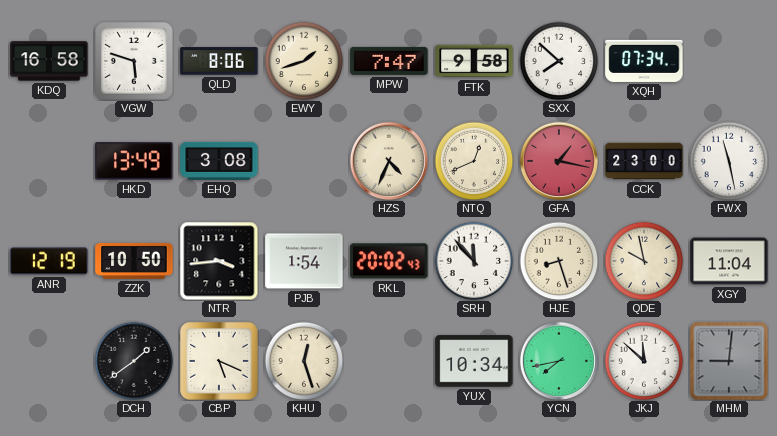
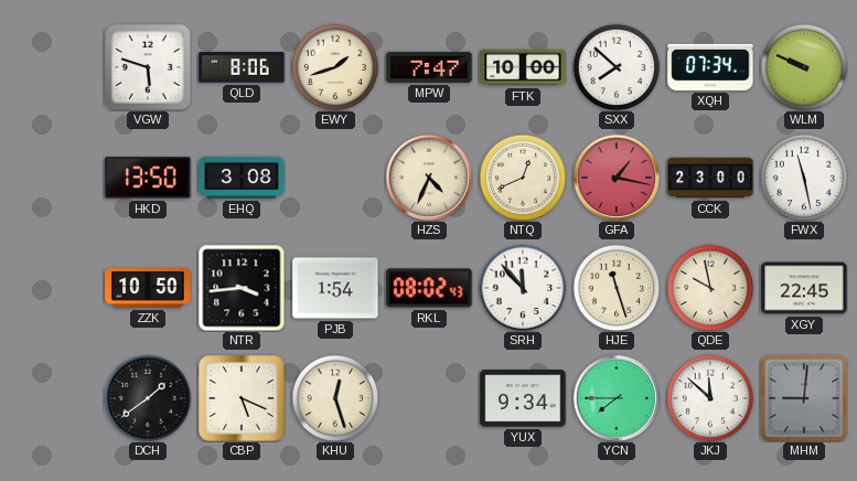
KDQ: 16:58 -> none
FTK: 9:58 -> 10:00
WLM: none -> 9:49
HKD: 13:49 -> 13:50
ANR: 12:19 -> none
RKL: 20:02 -> 08:02
HJE: 8:27 -> 11:27
XGY: 11:04 -> 22:45
YUX: 10:34 -> 9:34
YCN: 7:43 -> 7:45
